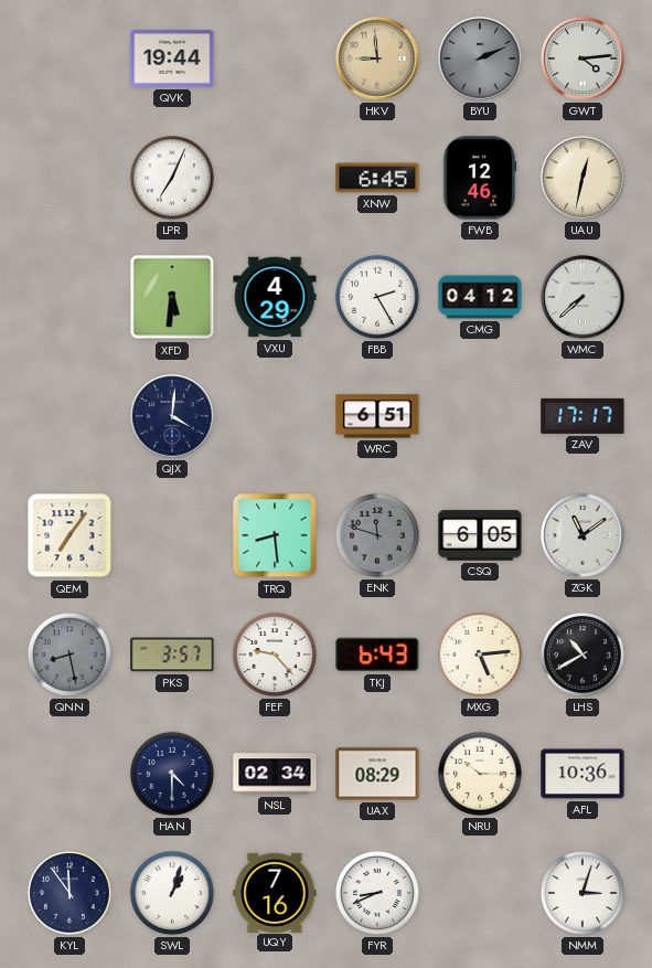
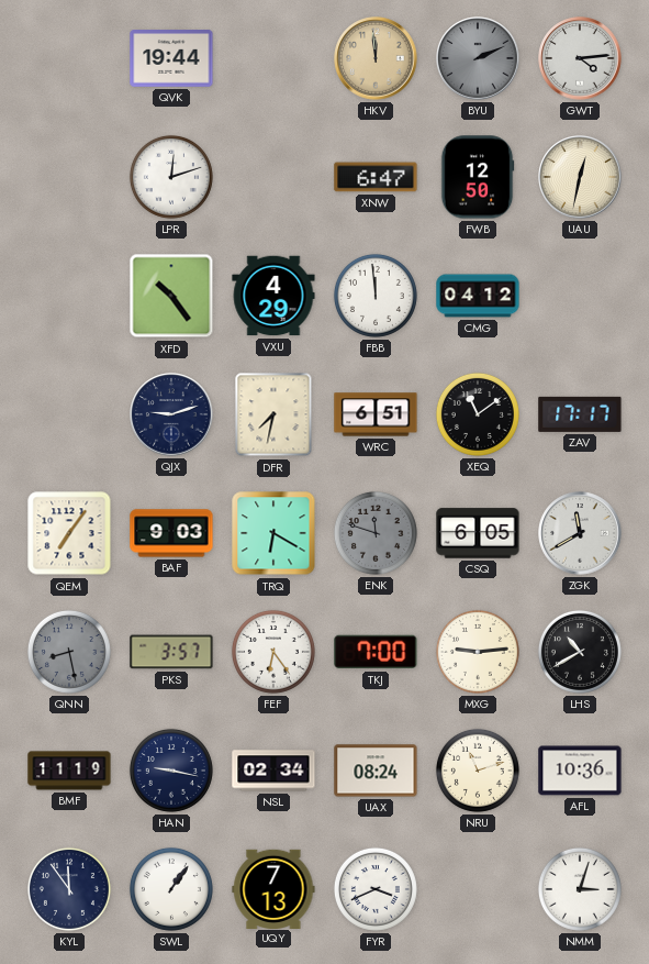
HKV: 8:59 -> 11:59
LPR: 7:04 -> 12:12
XNW: 6:45 -> 6:47
FWB: 12:46 -> 12:50
XFD: 5:31 -> 10:24
FBB: 2:25 -> 11:59
WMC: 7:38 -> none
QJX: 4:01 -> 9:12
DFR: none -> 7:32
XEQ: none -> 11:09
BAF: none -> 9:03
TRQ: 8:29 -> 6:20
ZGK: 11:09 -> 11:40
FEF: 9:23 -> 6:24
TKJ: 6:43 -> 7:00
MXG: 5:14 -> 9:14
BMF: none -> 11:19
HAN: 4:30 -> 9:17
UAX: 08:29 -> 08:24
NRU: 10:15 -> 11:12
SWL: 1:03 -> 1:06
UQY: 7:16 -> 7:13
FYR: 8:41 -> 3:41
